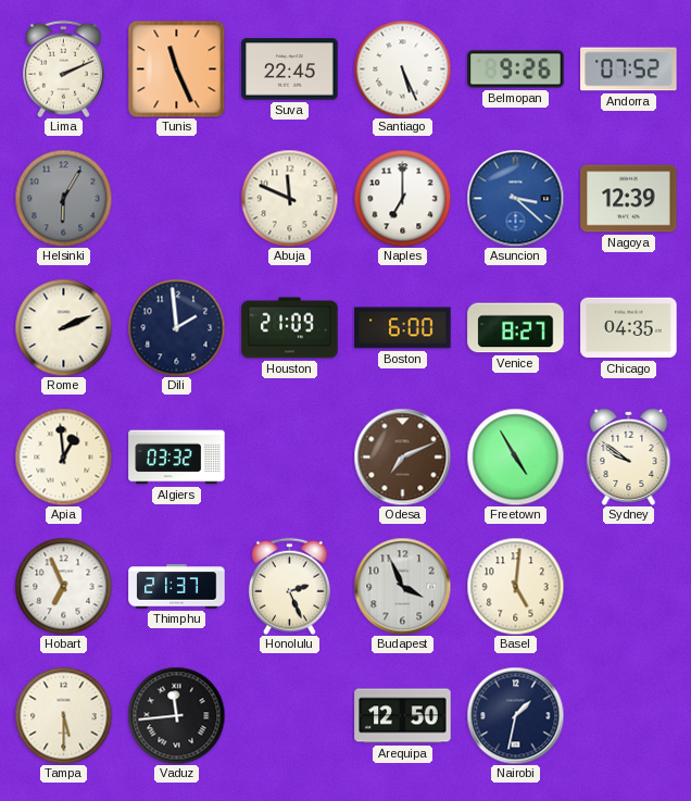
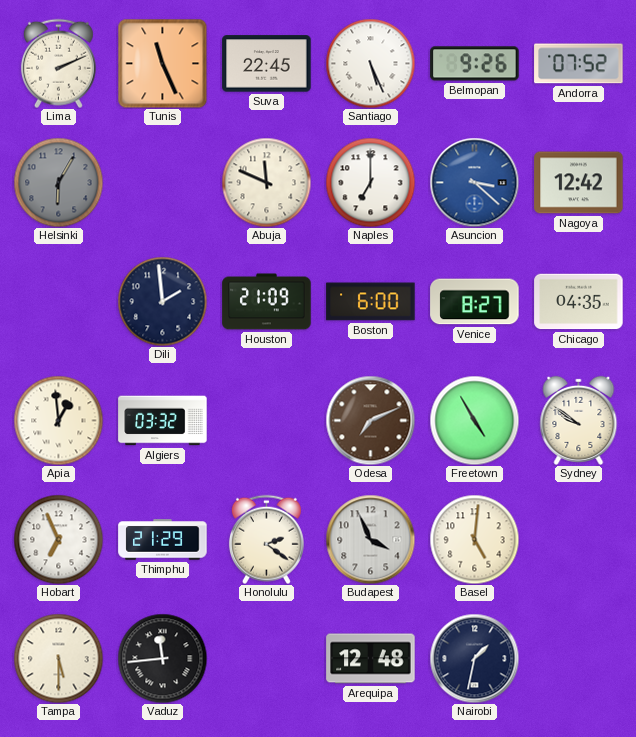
Nagoya: 12:39 -> 12:42
Rome: 2:11 -> none
Thimphu: 21:37 -> 21:29
Honolulu: 2:26 -> 2:21
Arequipa: 12:50 -> 12:48
